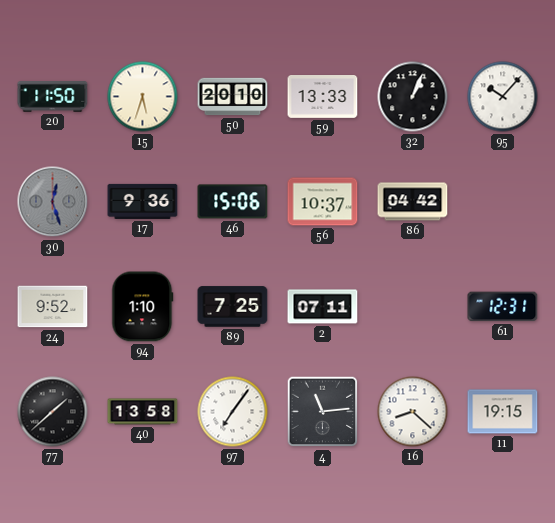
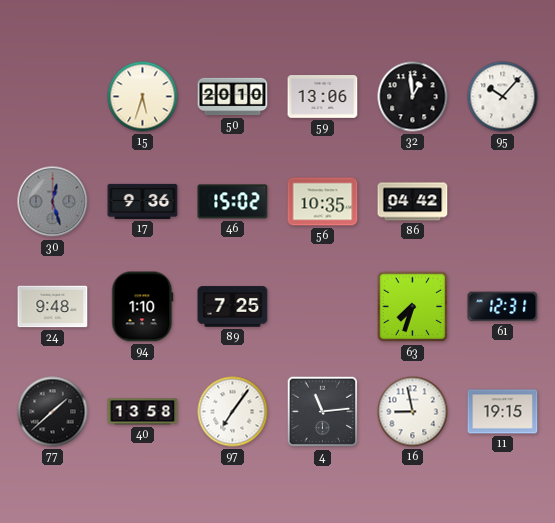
20: 11:50 -> none
59: 13:33 -> 13:06
32: 1:04 -> 12:59
46: 15:06 -> 15:02
56: 10:37 -> 10:35
24: 9:52 -> 9:48
2: 07:11 -> none
63: none -> 7:33
16: 8:22 -> 8:58
